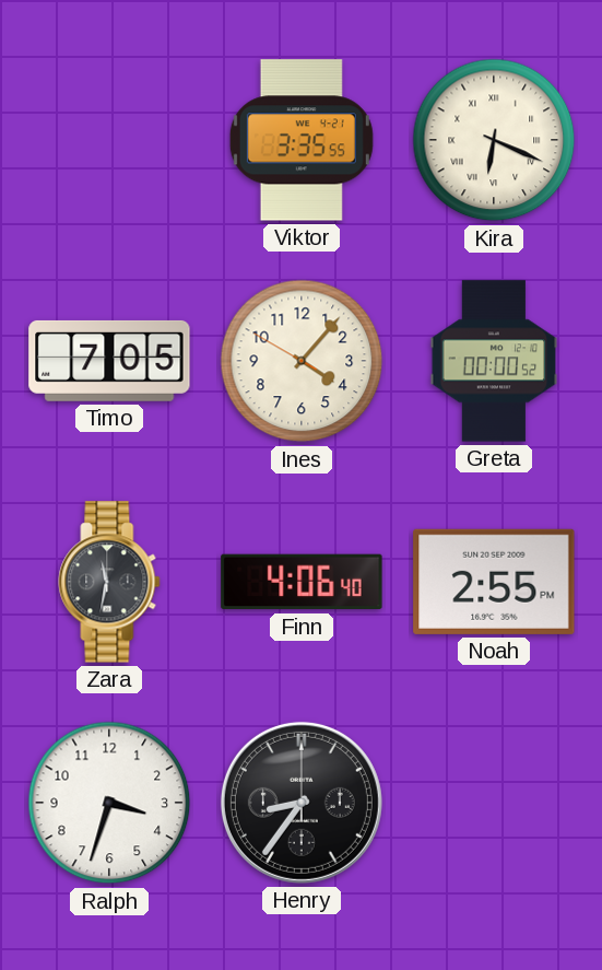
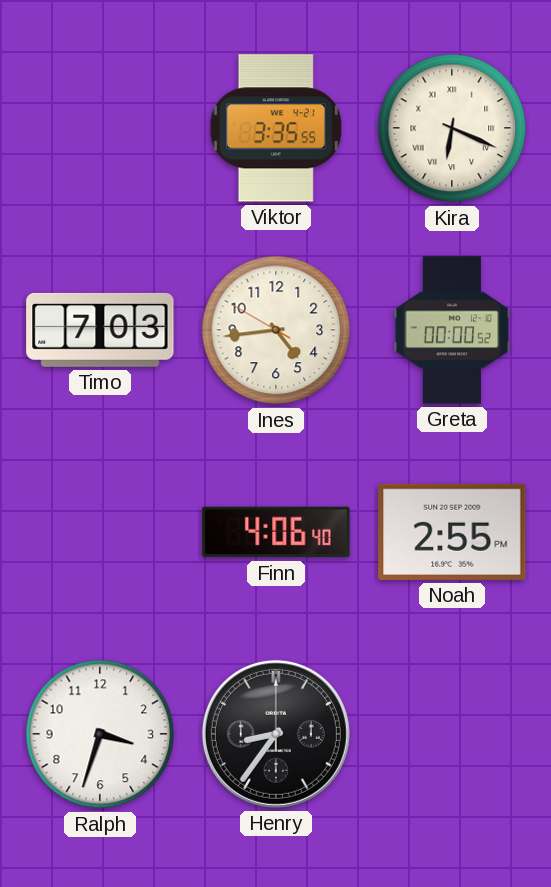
Timo: 7:05 -> 7:03
Ines: 4:06 -> 4:43
Zara: 11:32 -> none
